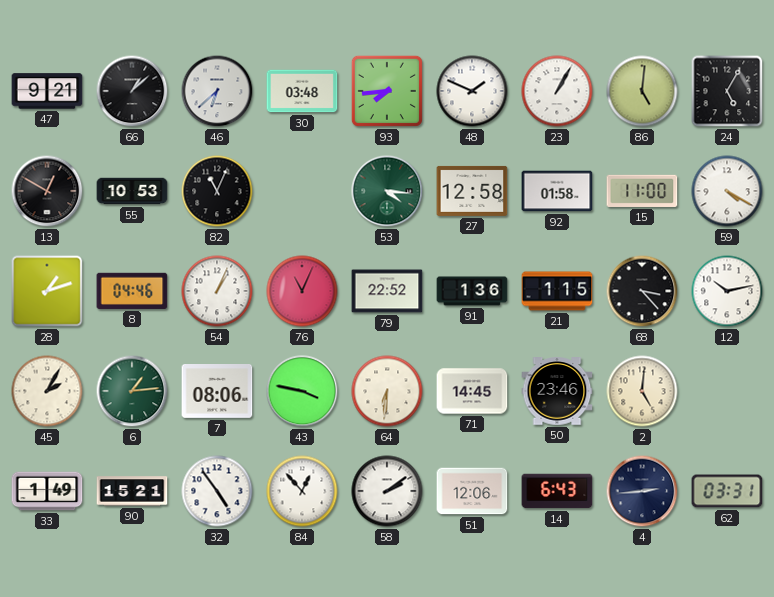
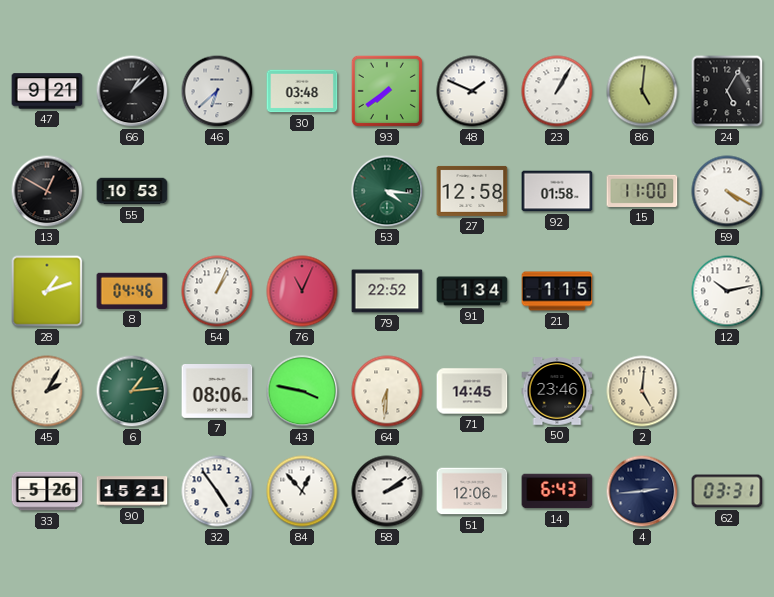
93: 7:44 -> 7:39
82: 11:04 -> none
91: 1:36 -> 1:34
68: 3:23 -> none
33: 1:49 -> 5:26
